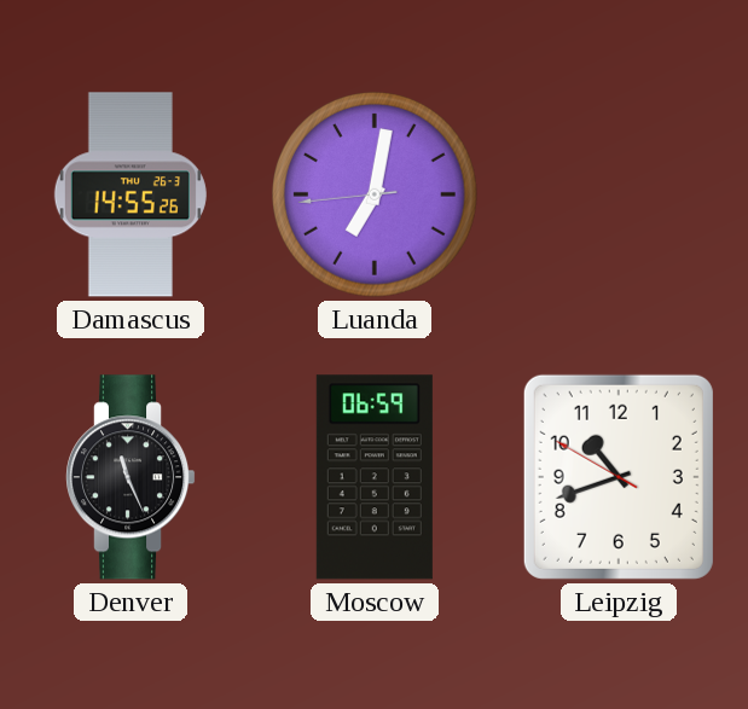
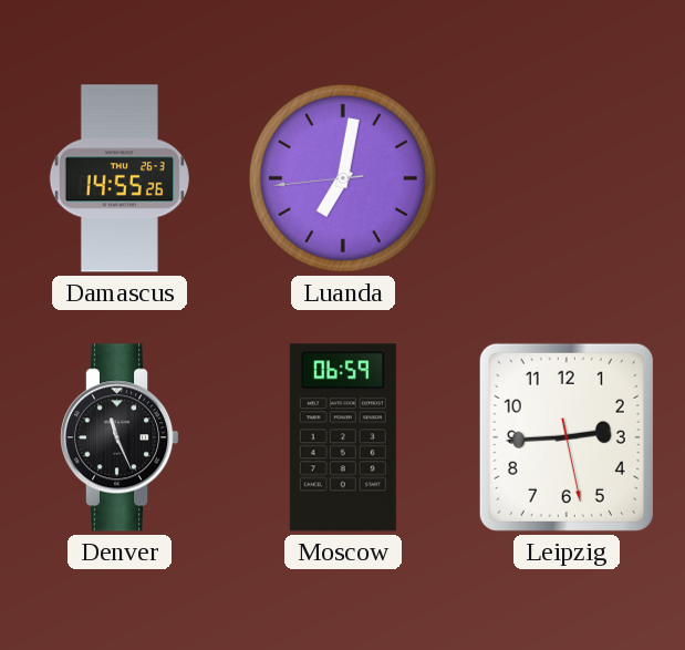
Leipzig: 10:41 -> 2:44
